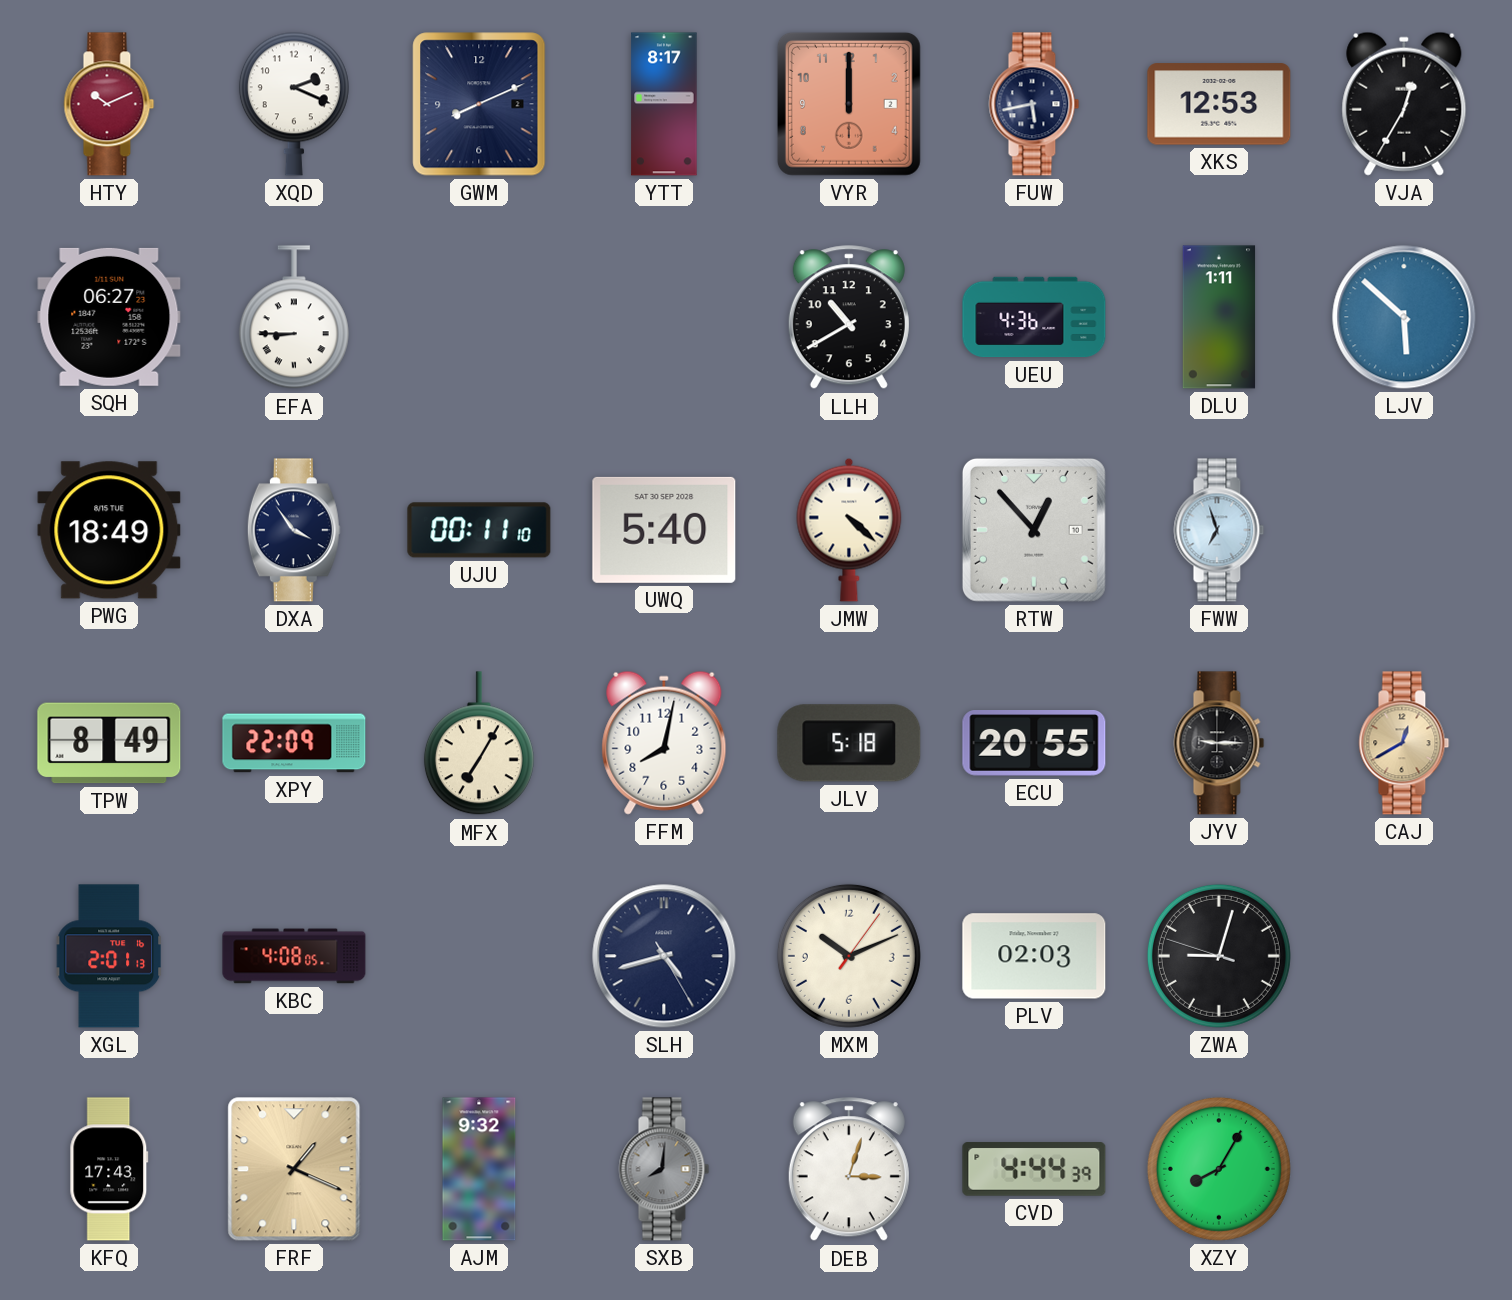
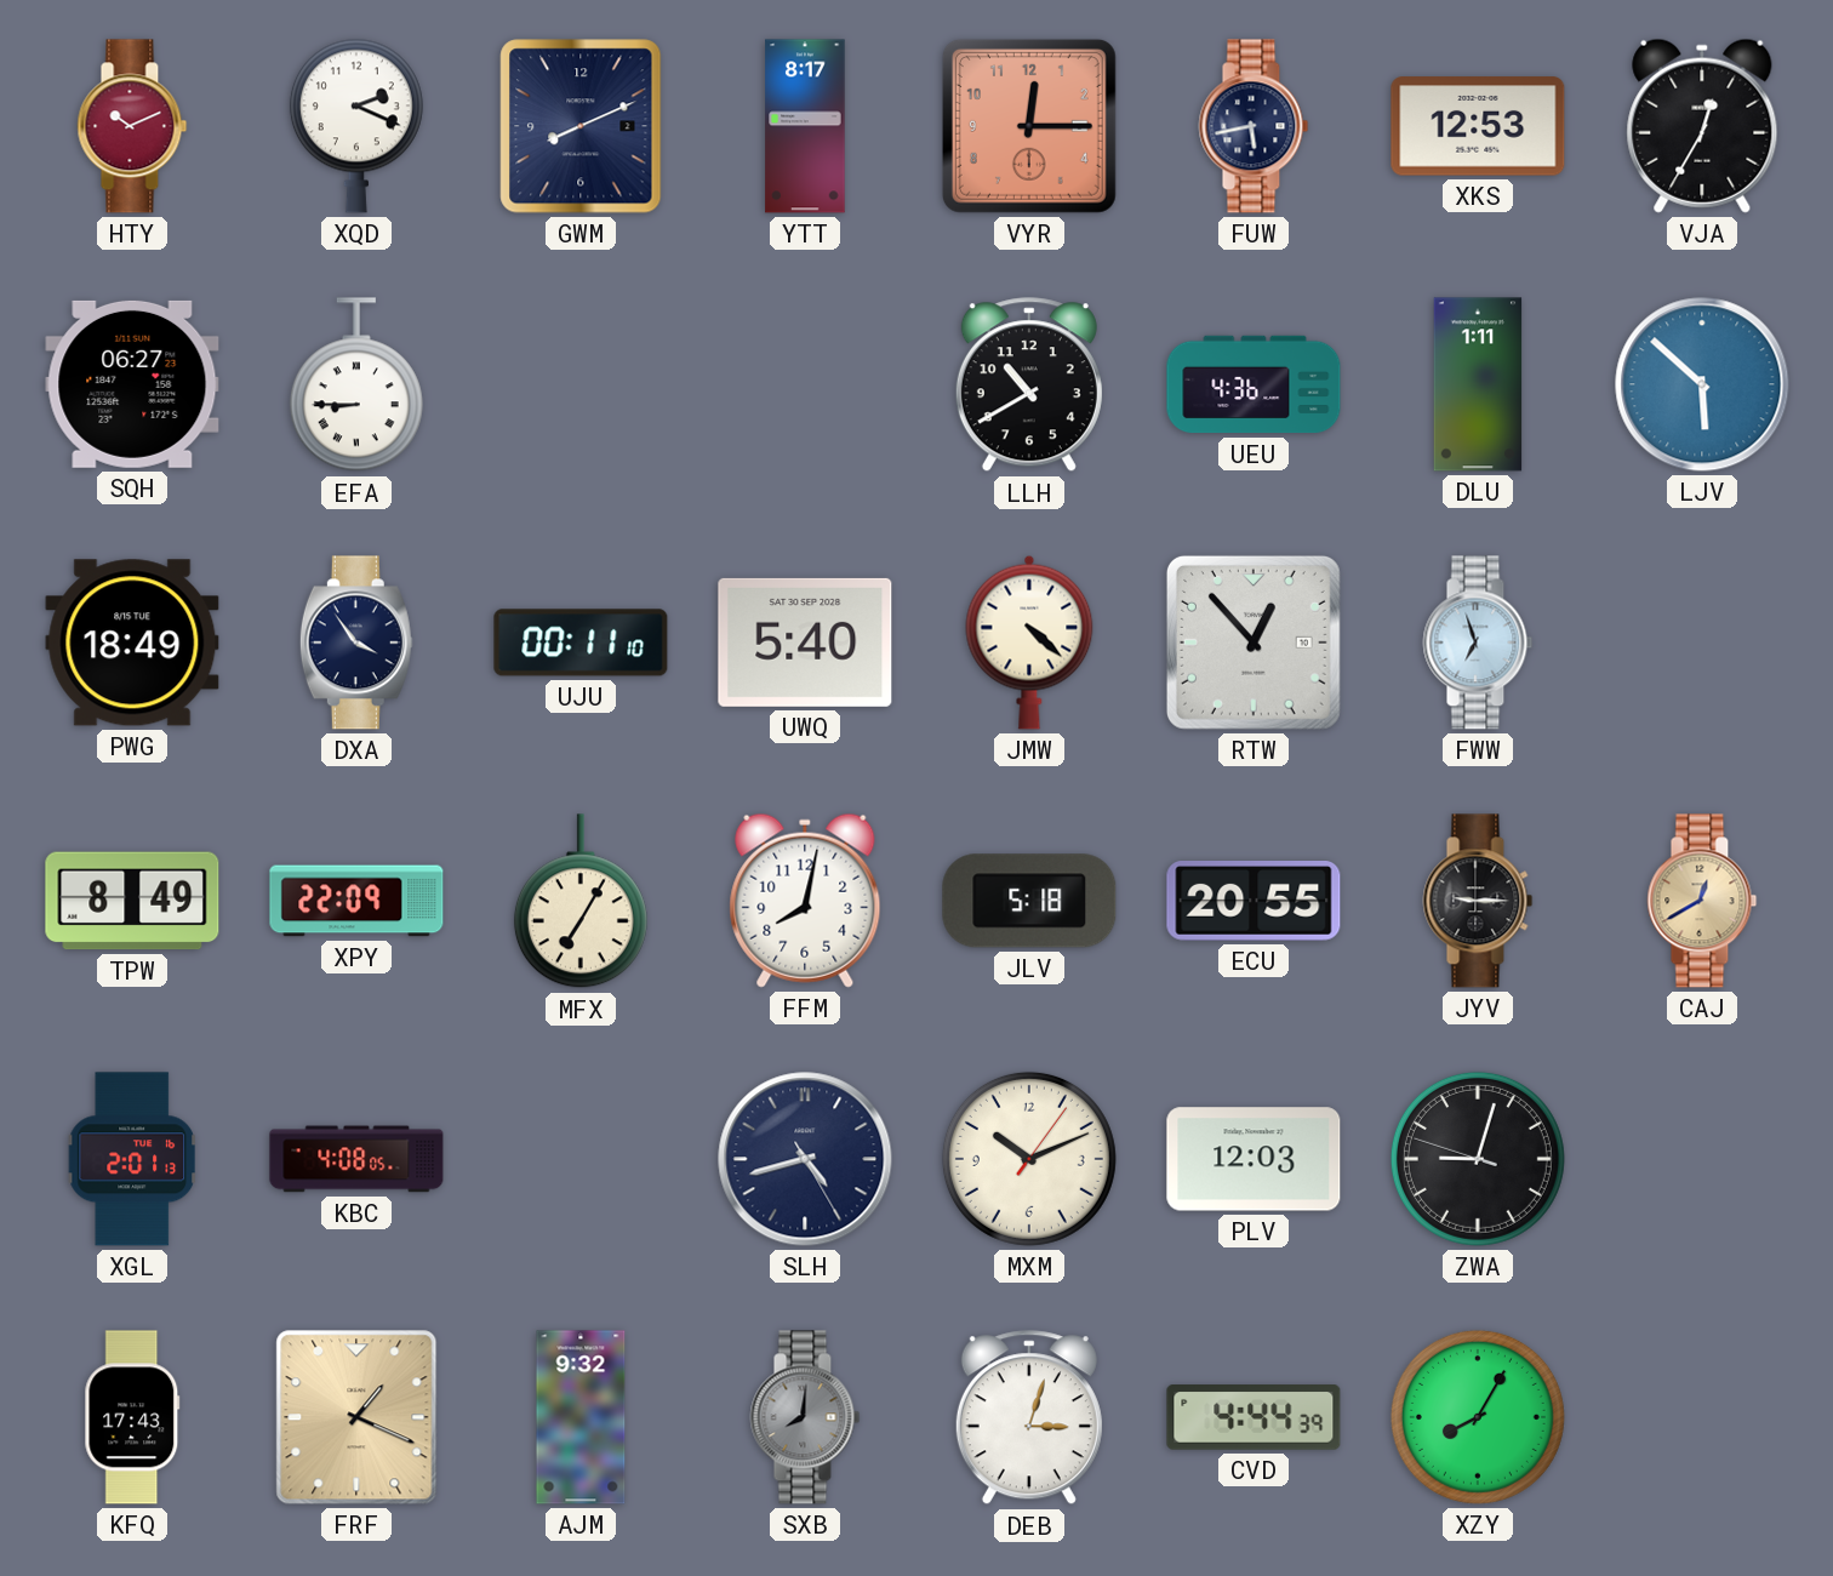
VYR: 12:00 -> 12:15
PLV: 02:03 -> 12:03
